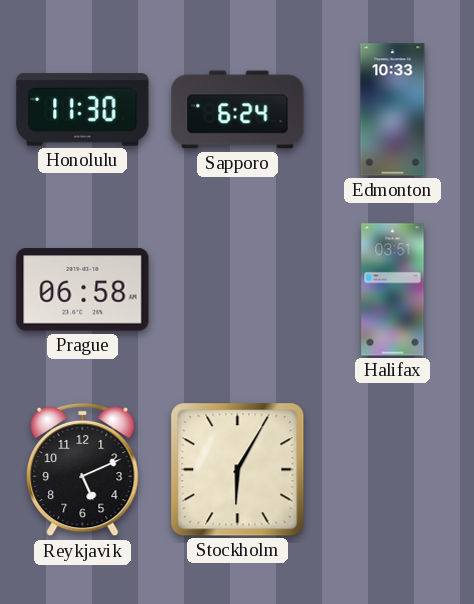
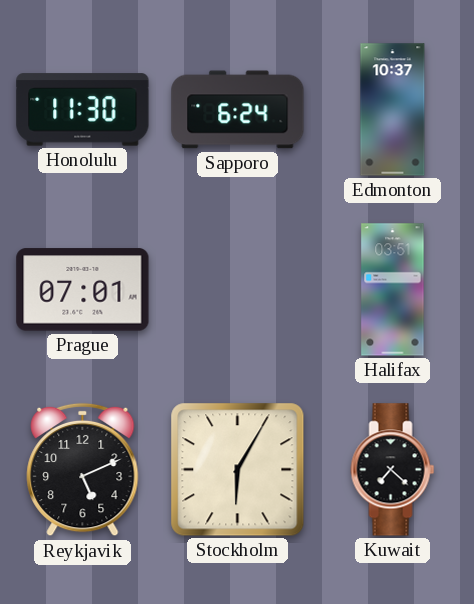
Edmonton: 10:33 -> 10:37
Prague: 06:58 -> 07:01
Kuwait: none -> 7:22
